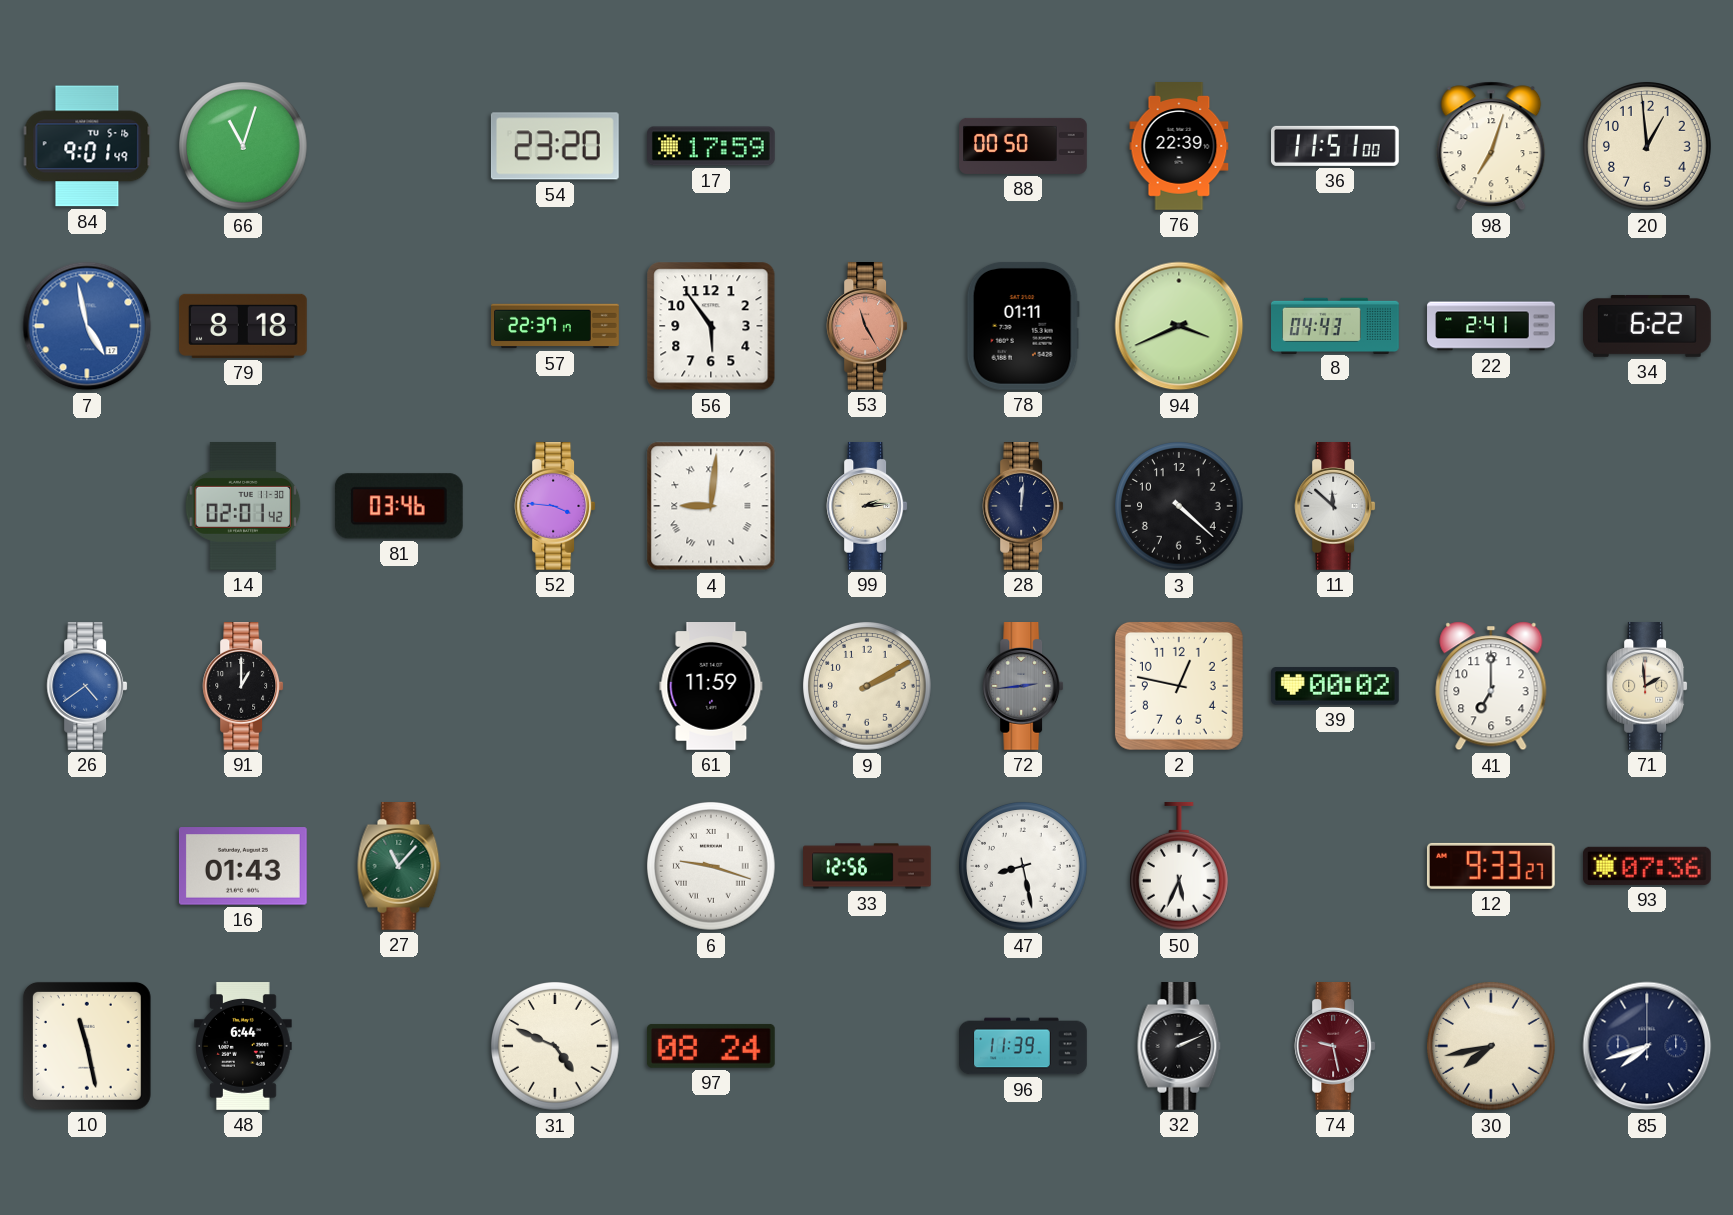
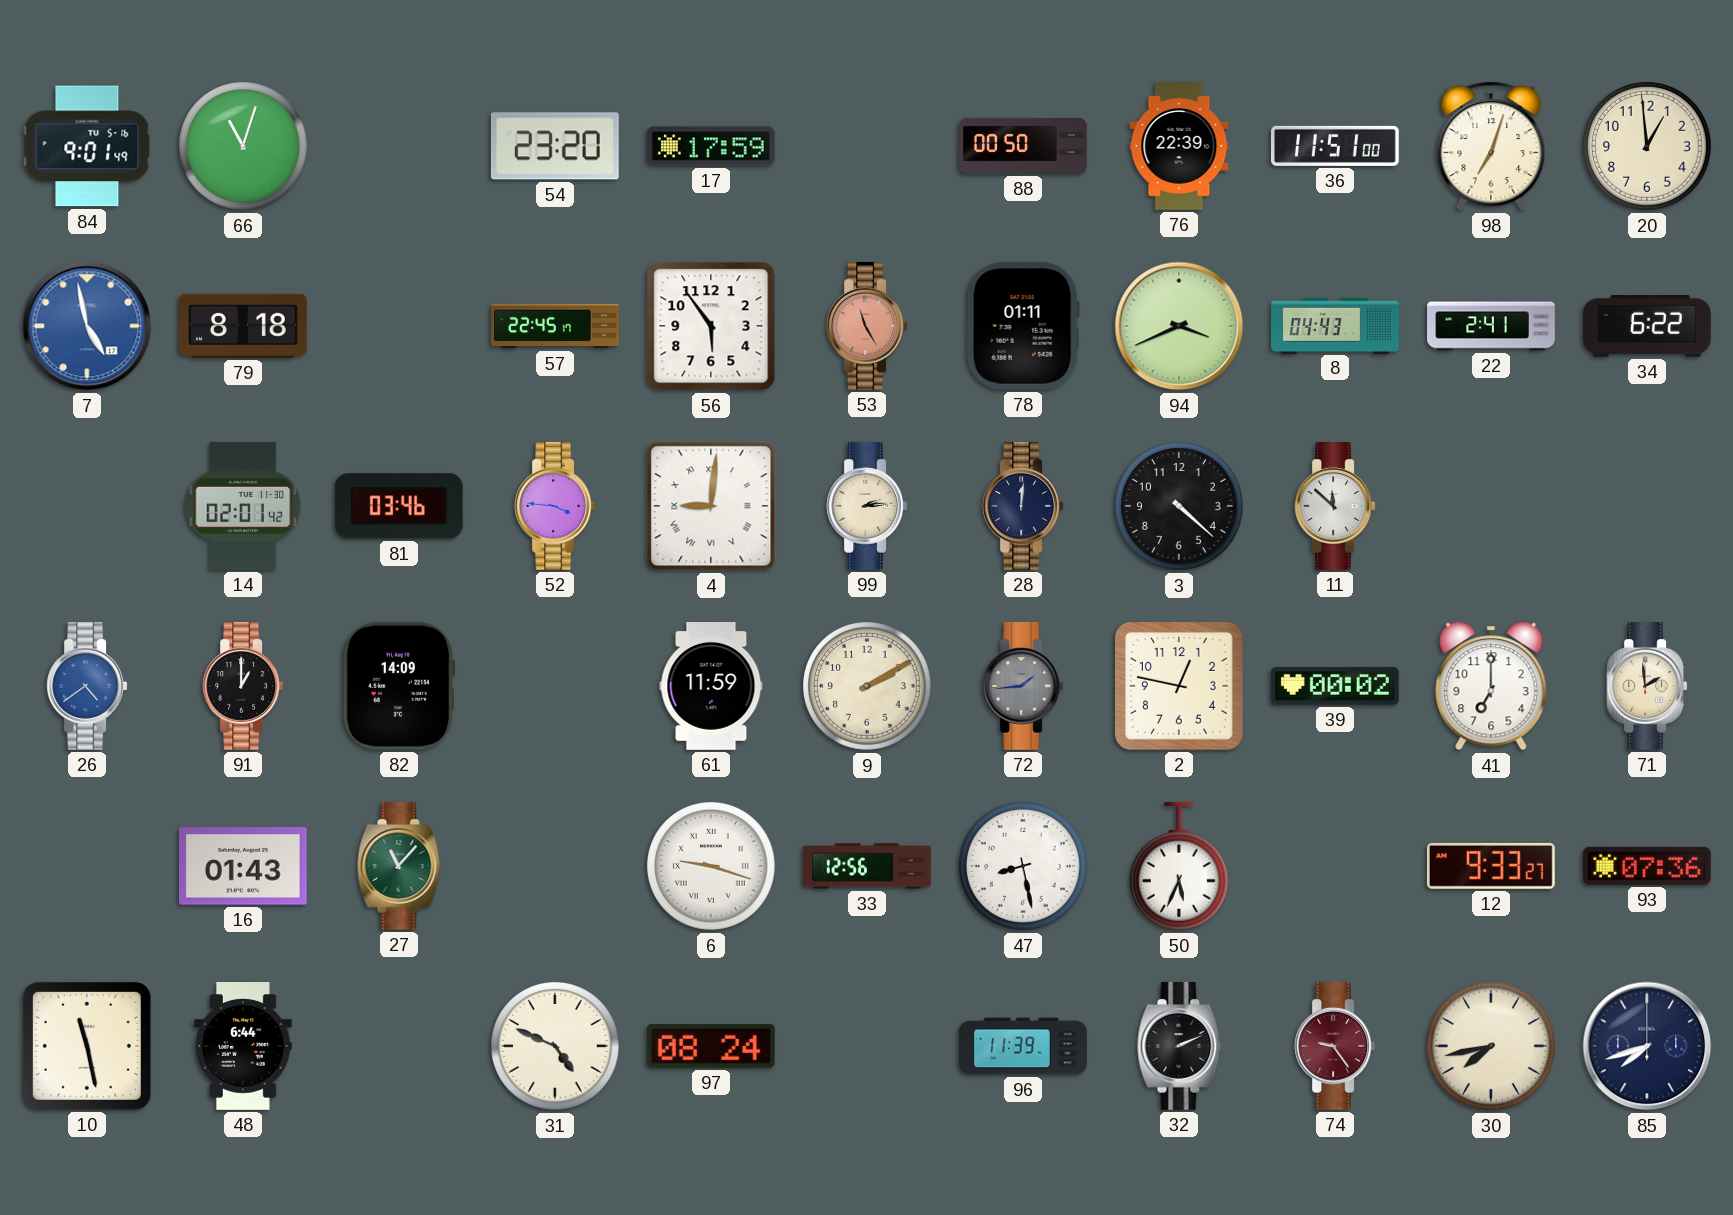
57: 22:37 -> 22:45
82: none -> 14:09
72: 2:44 -> 1:44
74: 9:28 -> 9:24
